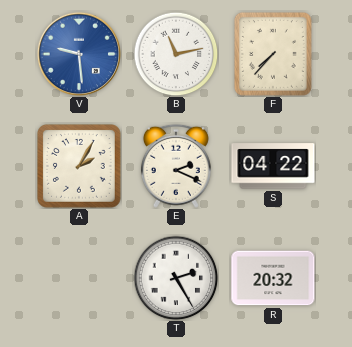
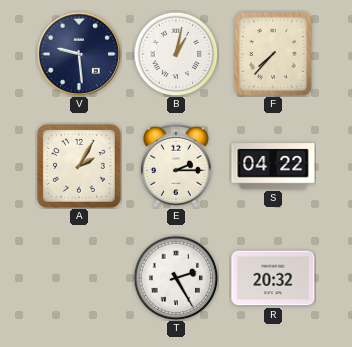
V dial: blue -> navy
B: 11:13 -> 1:02
E: 2:19 -> 2:15
